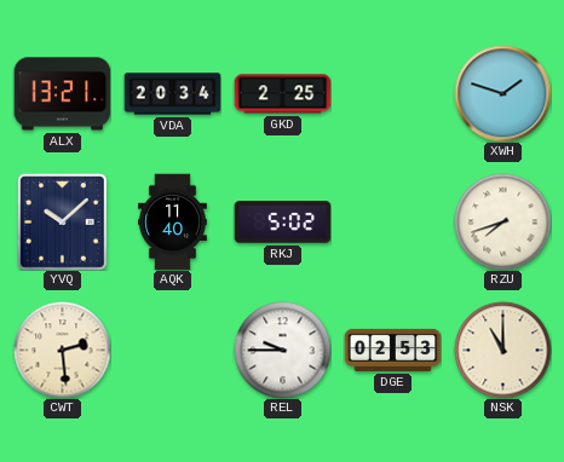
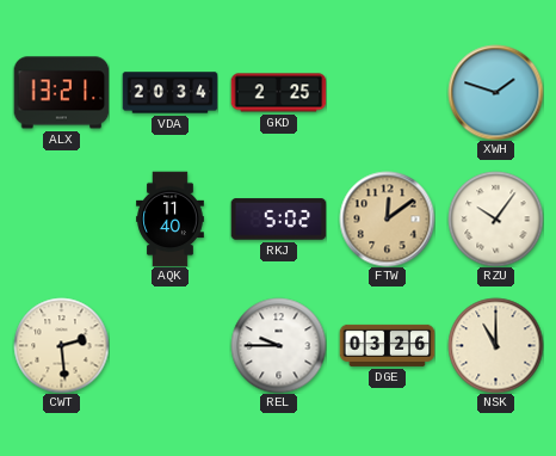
YVQ: 10:08 -> none
FTW: none -> 12:09
RZU: 7:42 -> 10:06
DGE: 02:53 -> 03:26
